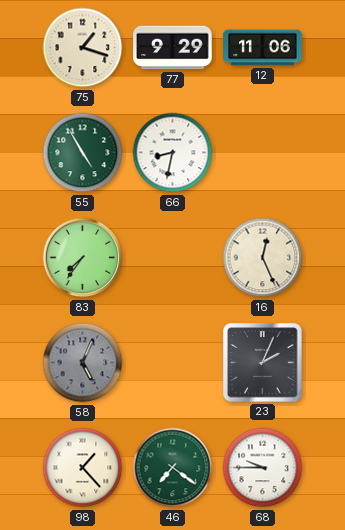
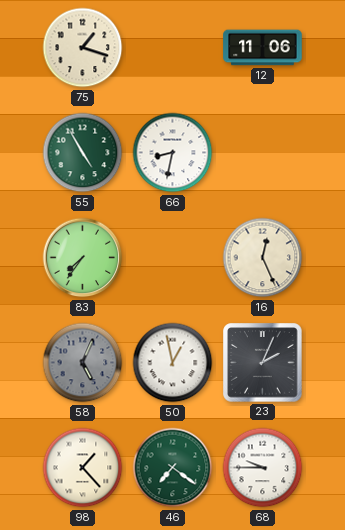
77: 9:29 -> none
50: none -> 12:58
